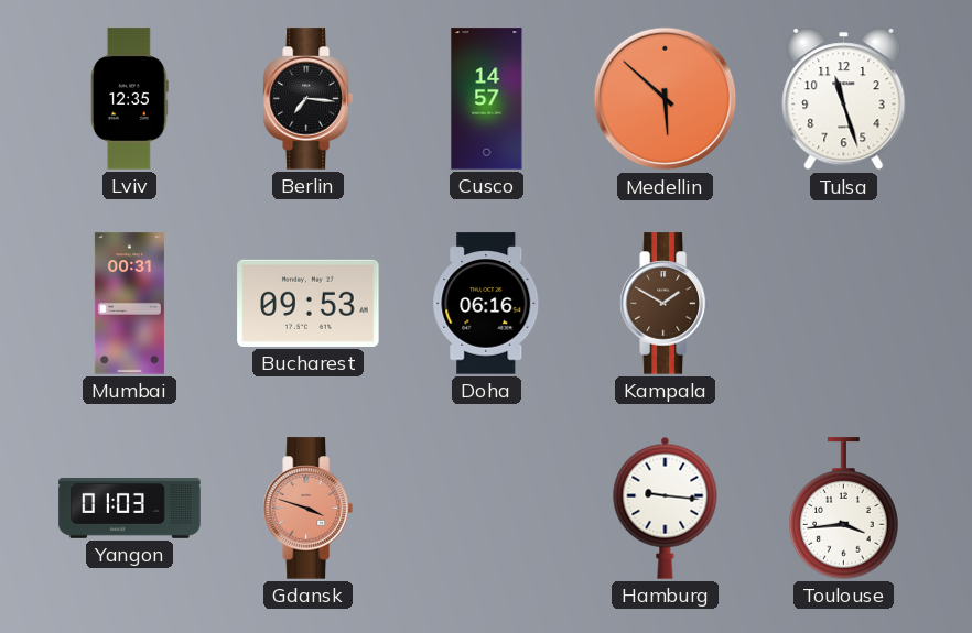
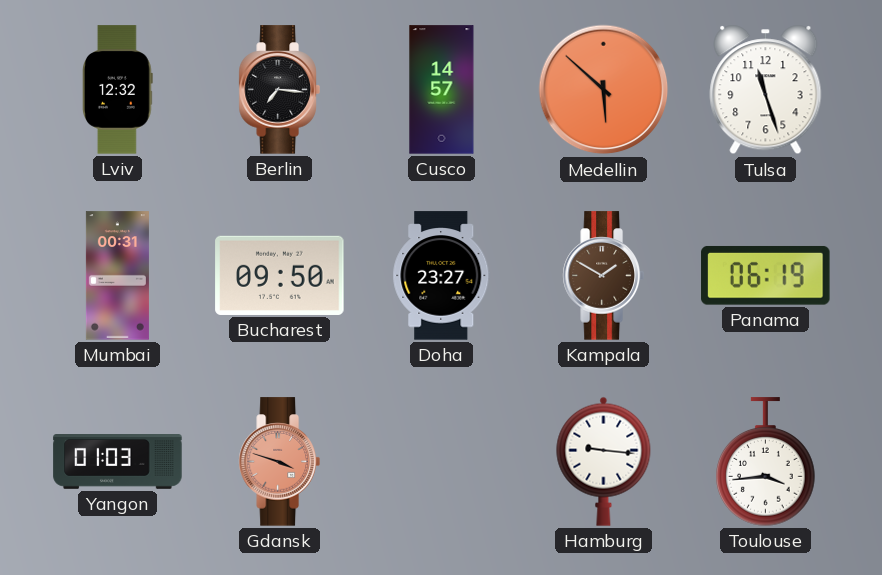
Lviv: 12:35 -> 12:32
Bucharest: 09:53 -> 09:50
Doha: 06:16 -> 23:27
Panama: none -> 06:19
